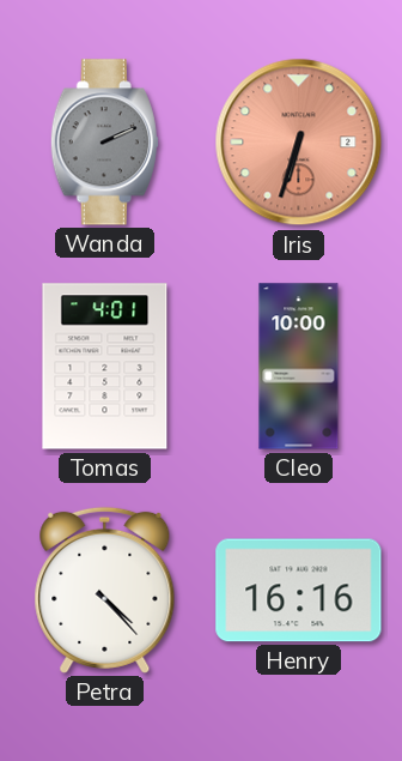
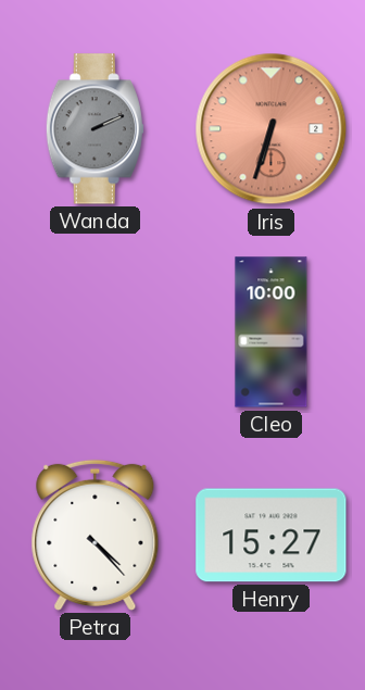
Tomas: 4:01 -> none
Henry: 16:16 -> 15:27
